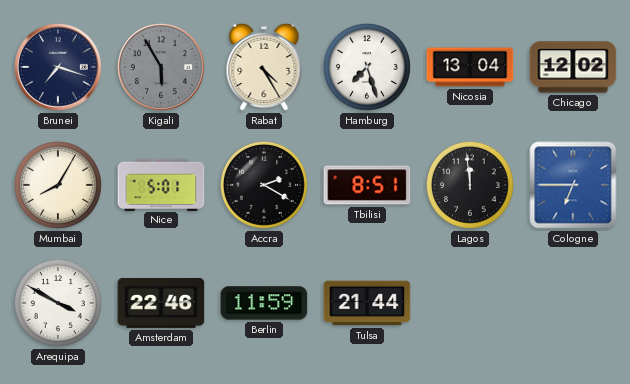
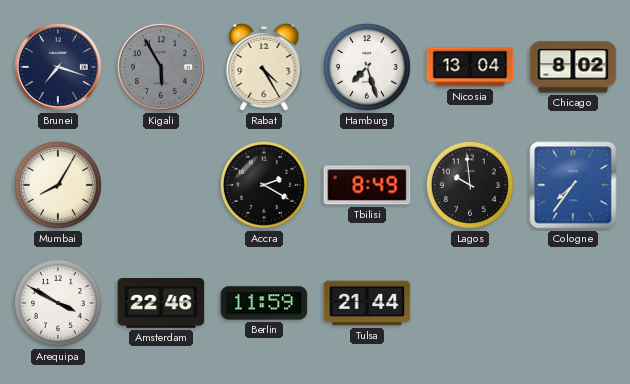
Chicago: 12:02 -> 8:02
Nice: 5:01 -> none
Tbilisi: 8:51 -> 8:49
Lagos: 11:59 -> 9:59
Cologne: 6:45 -> 7:36
